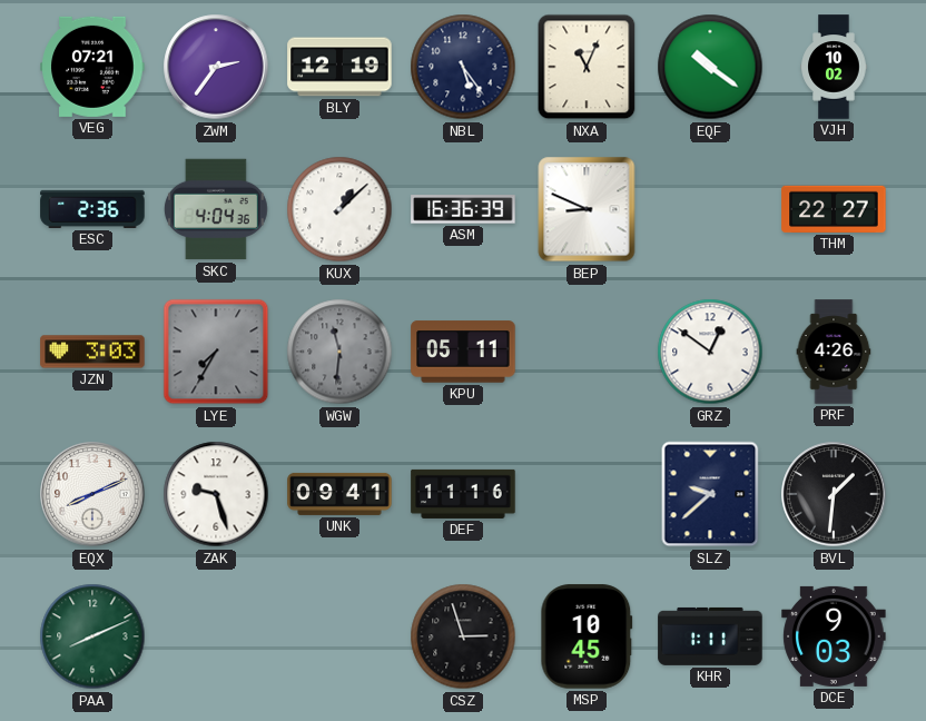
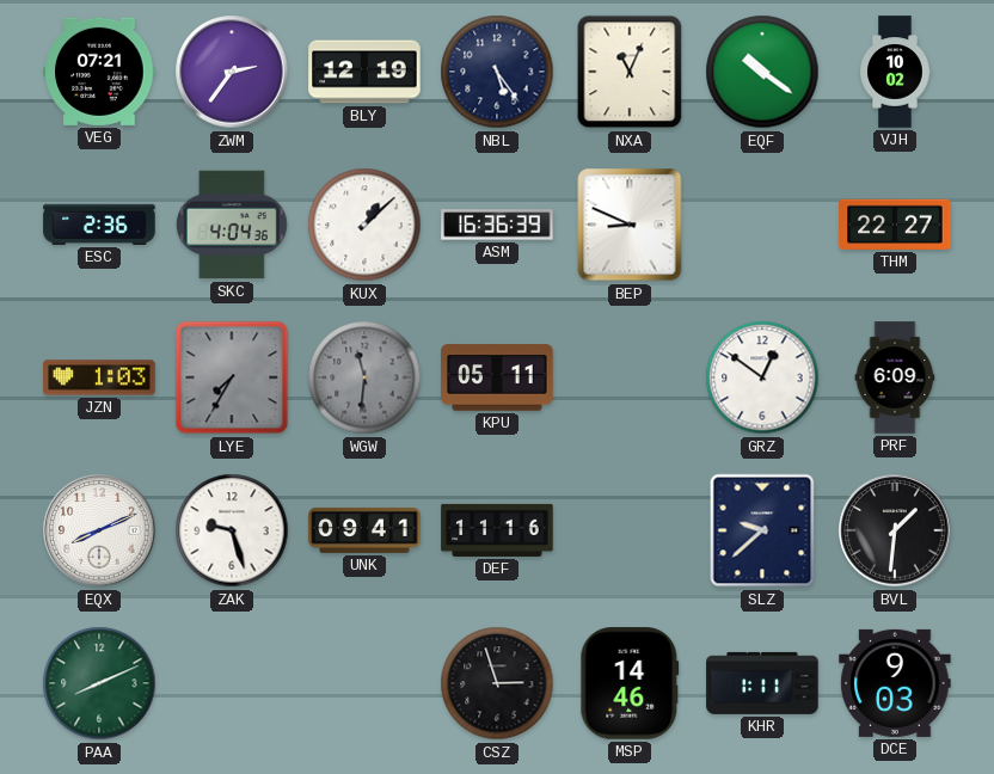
JZN: 3:03 -> 1:03
PRF: 4:26 -> 6:09
MSP: 10:45 -> 14:46
